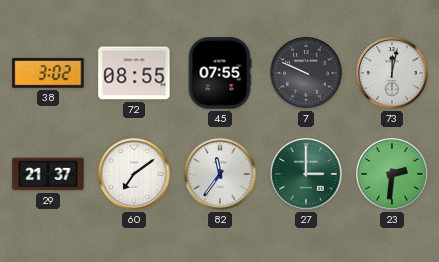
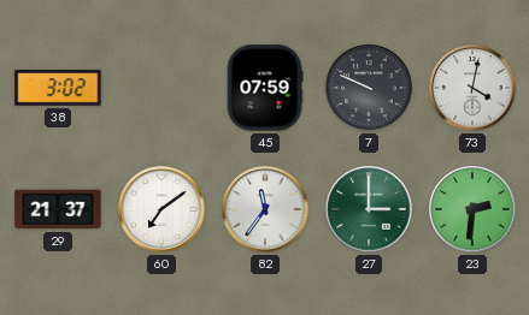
72: 08:55 -> none
45: 07:55 -> 07:59
73: 12:02 -> 4:02
